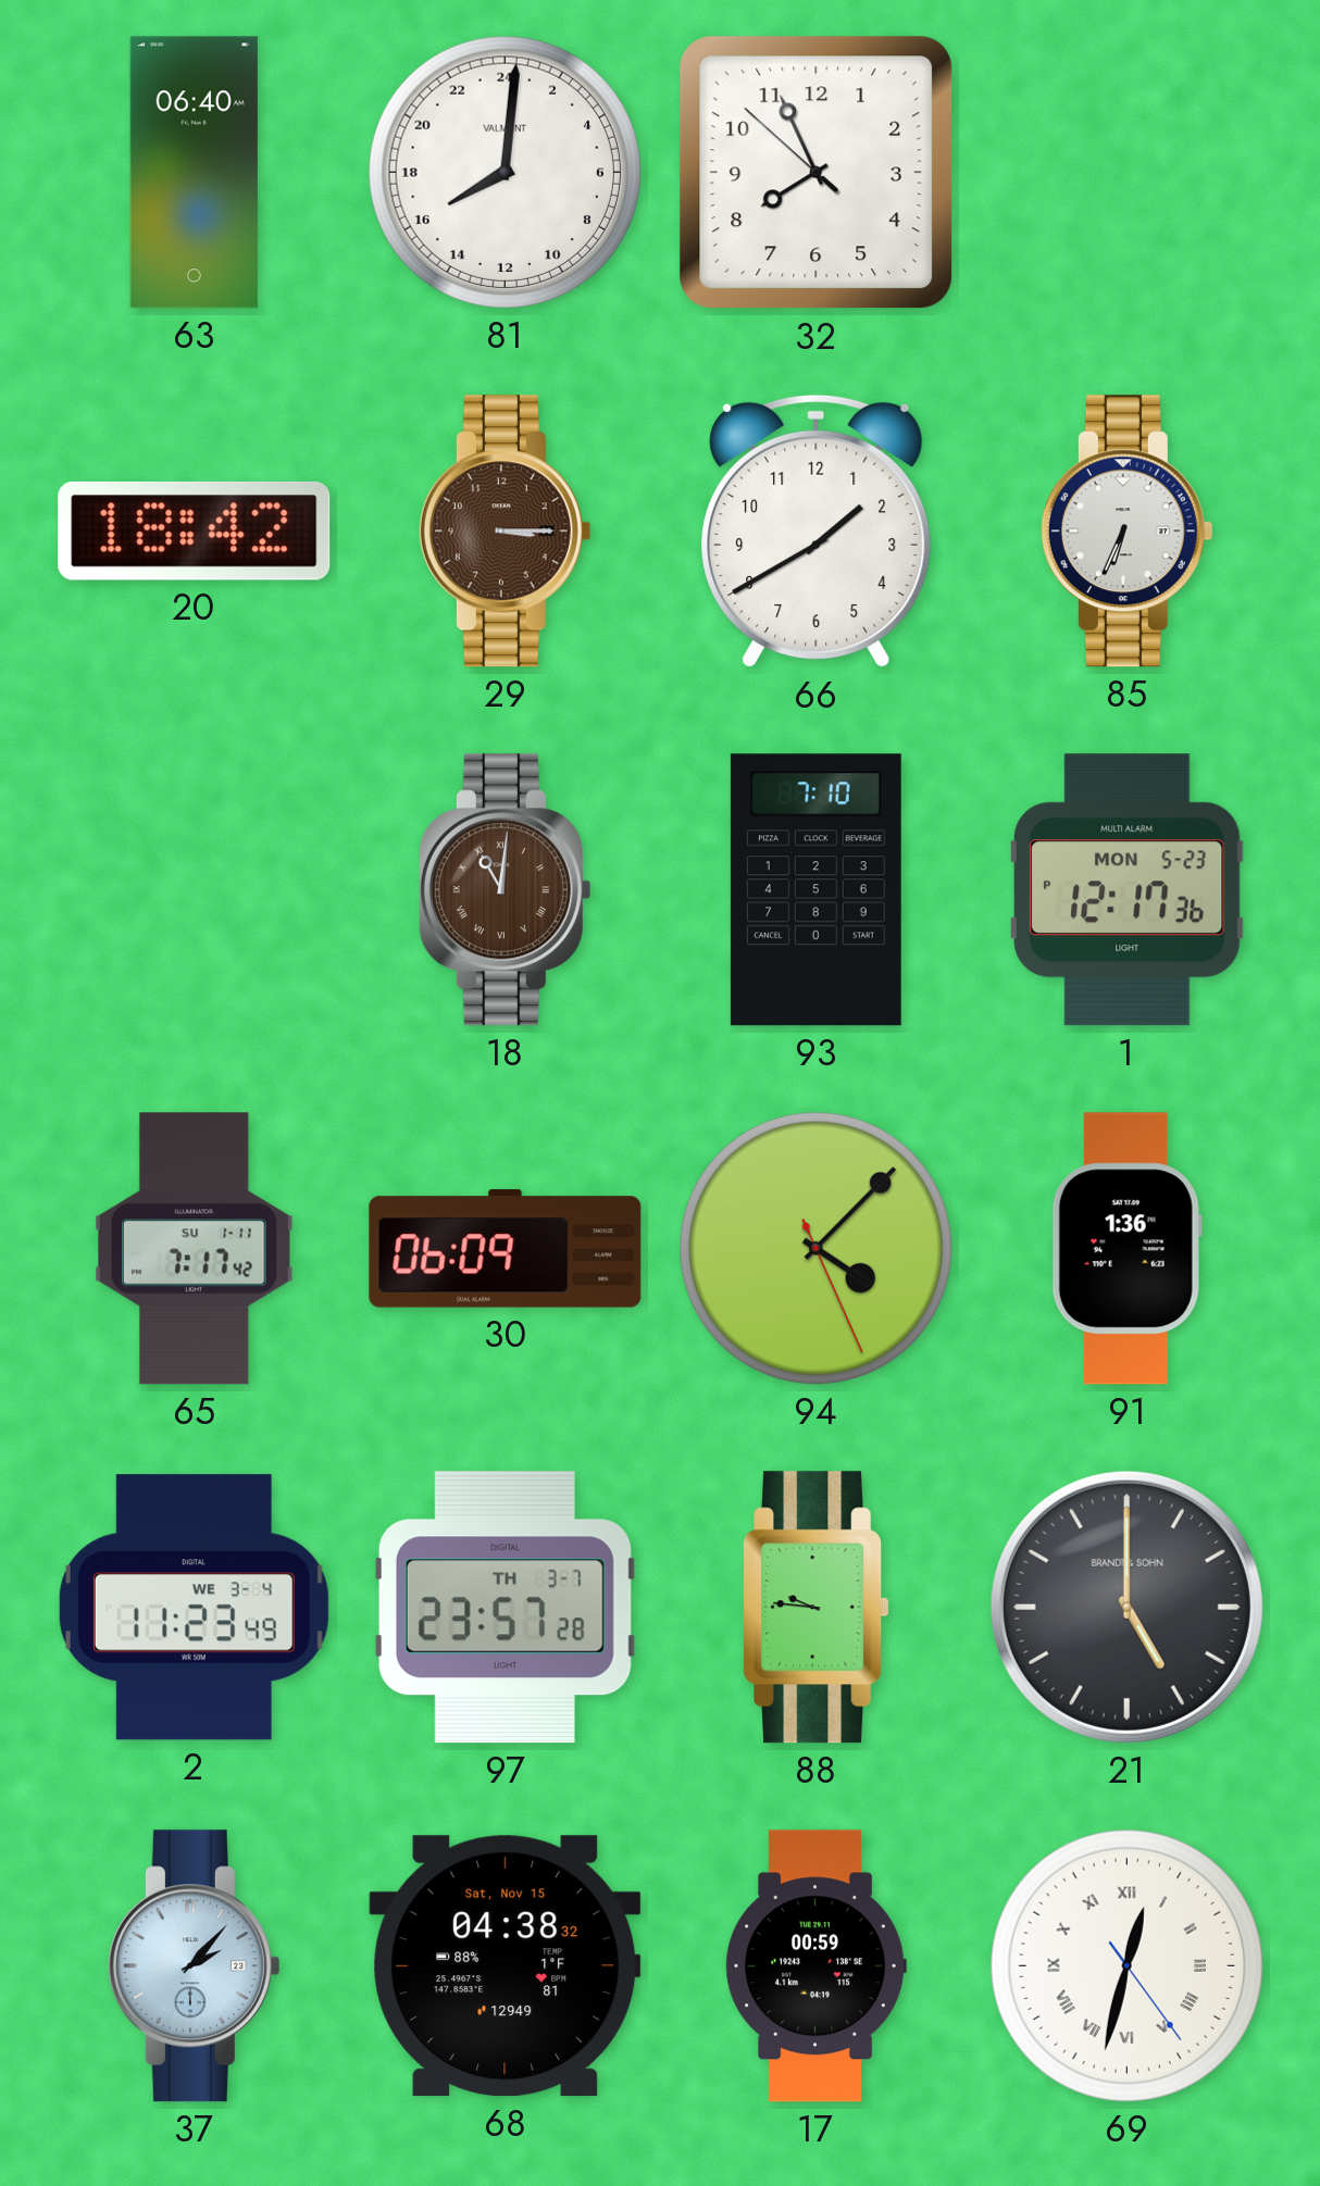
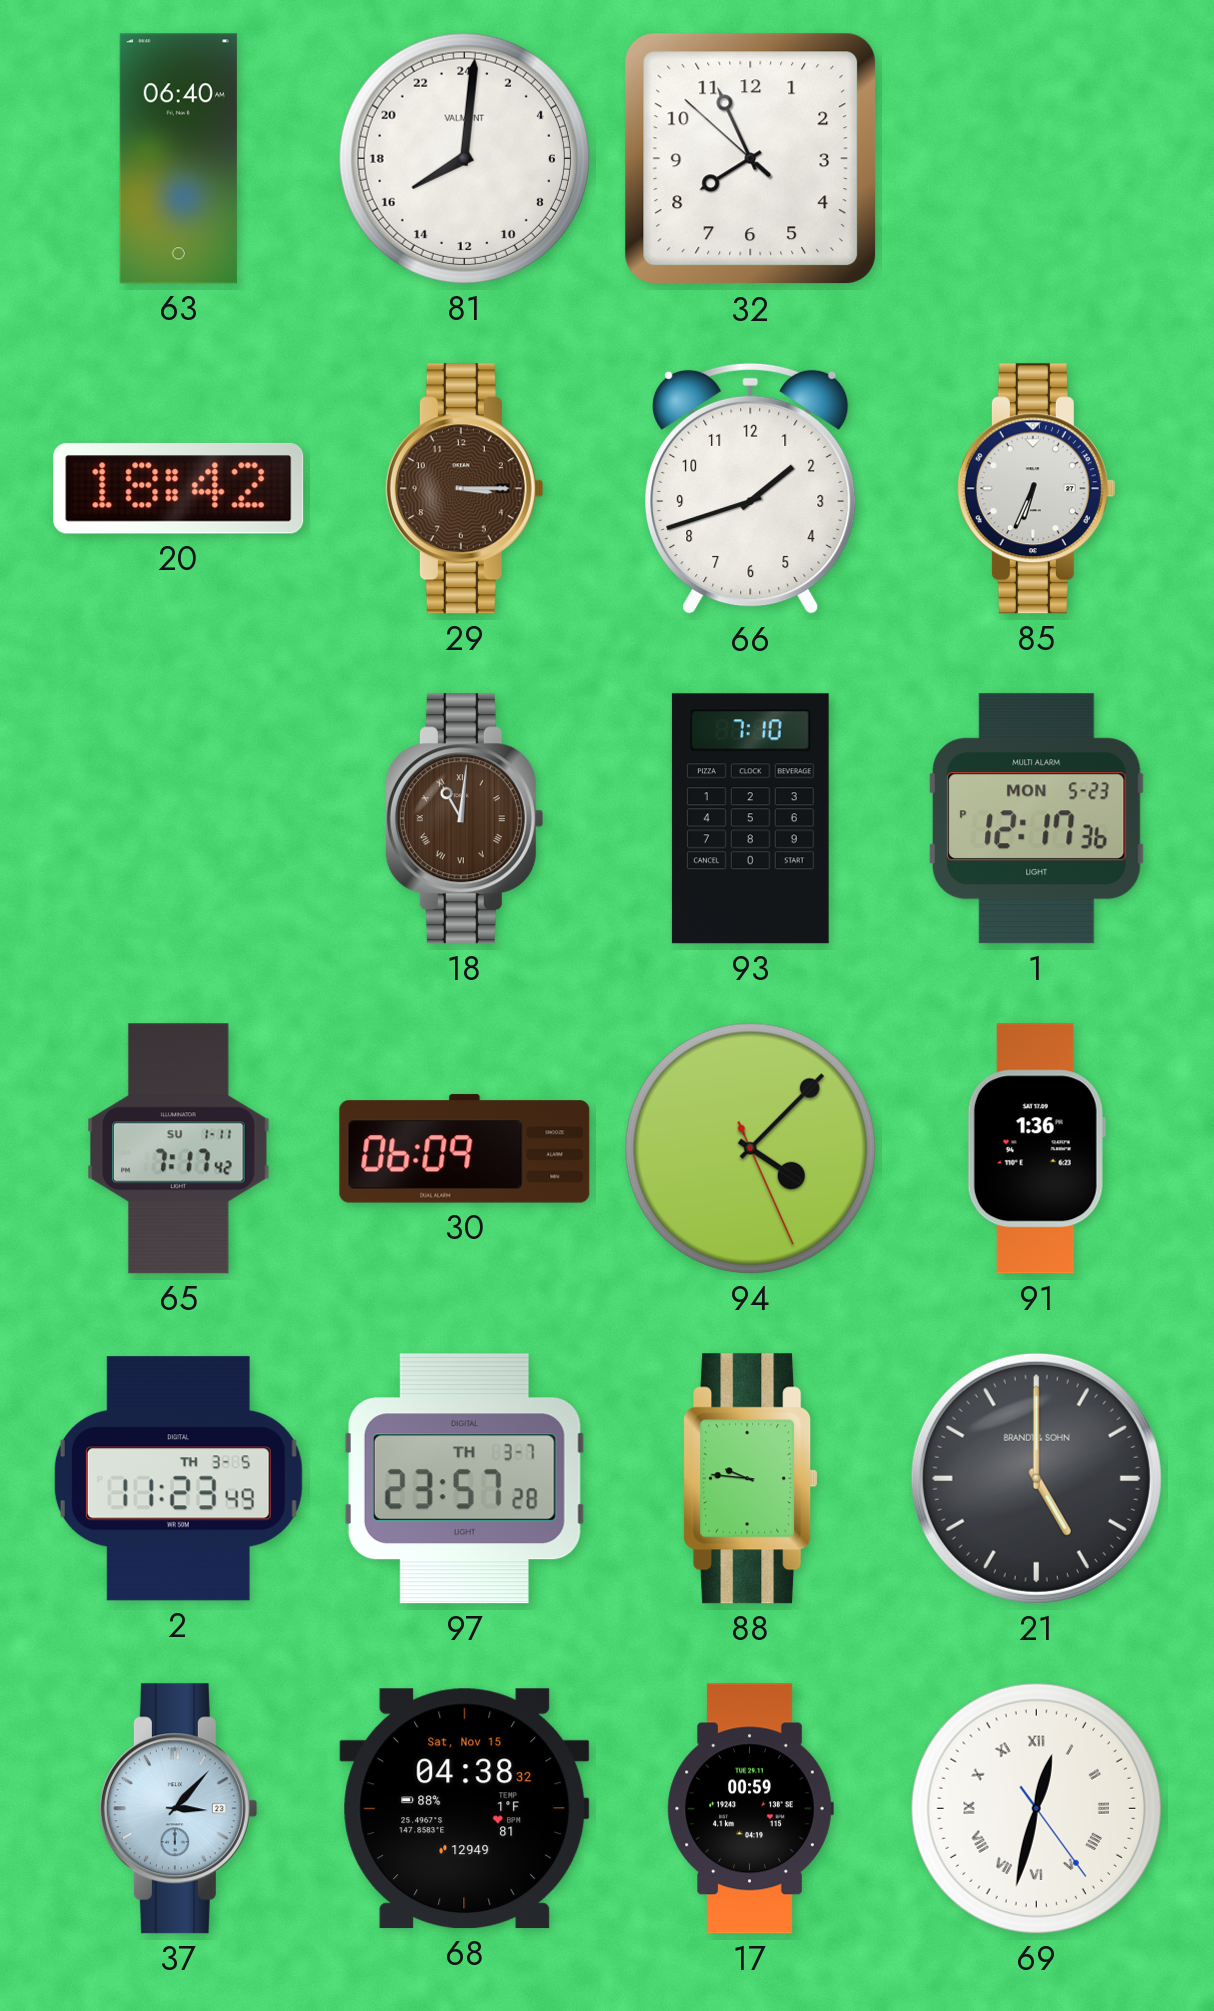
66: 1:40 -> 1:42
2 date: WE 3-4 -> TH 3-5
37: 2:07 -> 3:07
